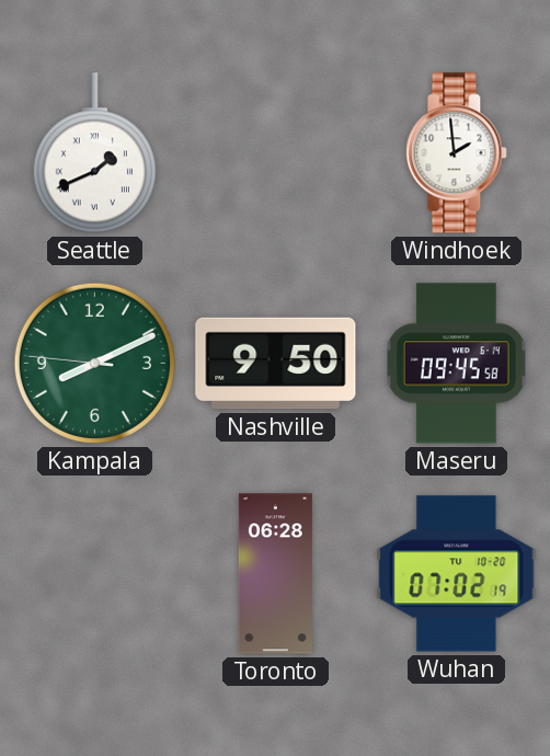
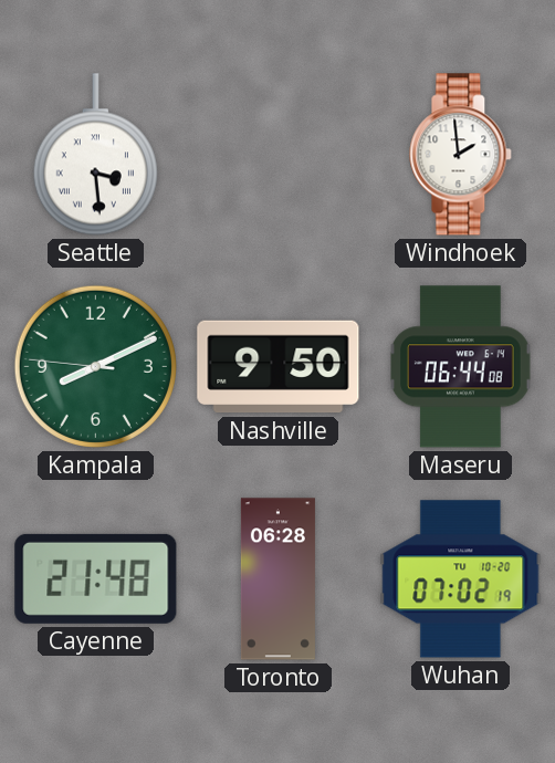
Seattle: 1:41 -> 3:29
Maseru: 09:45 -> 06:44
Cayenne: none -> 21:48
